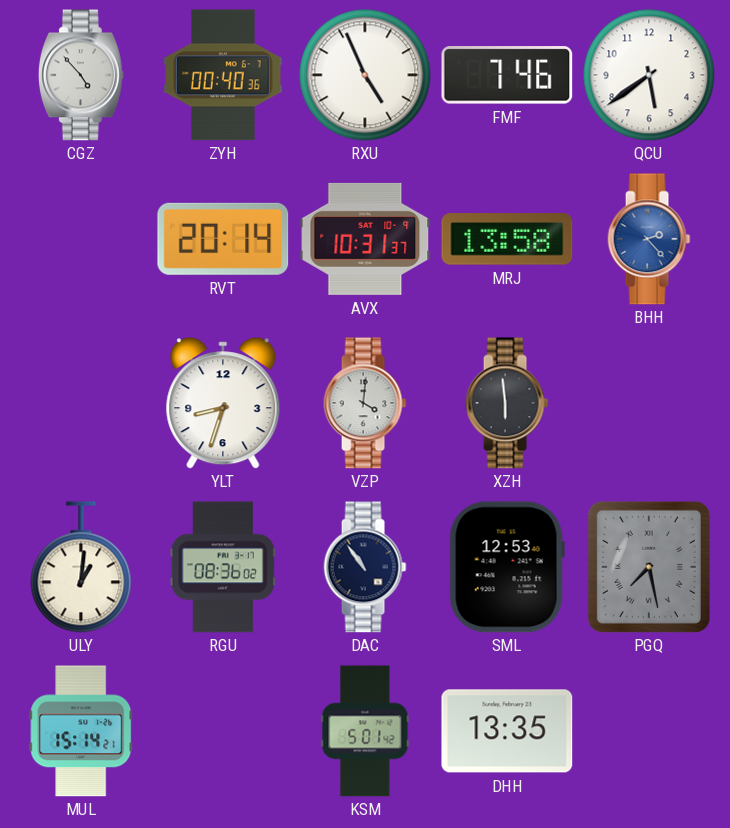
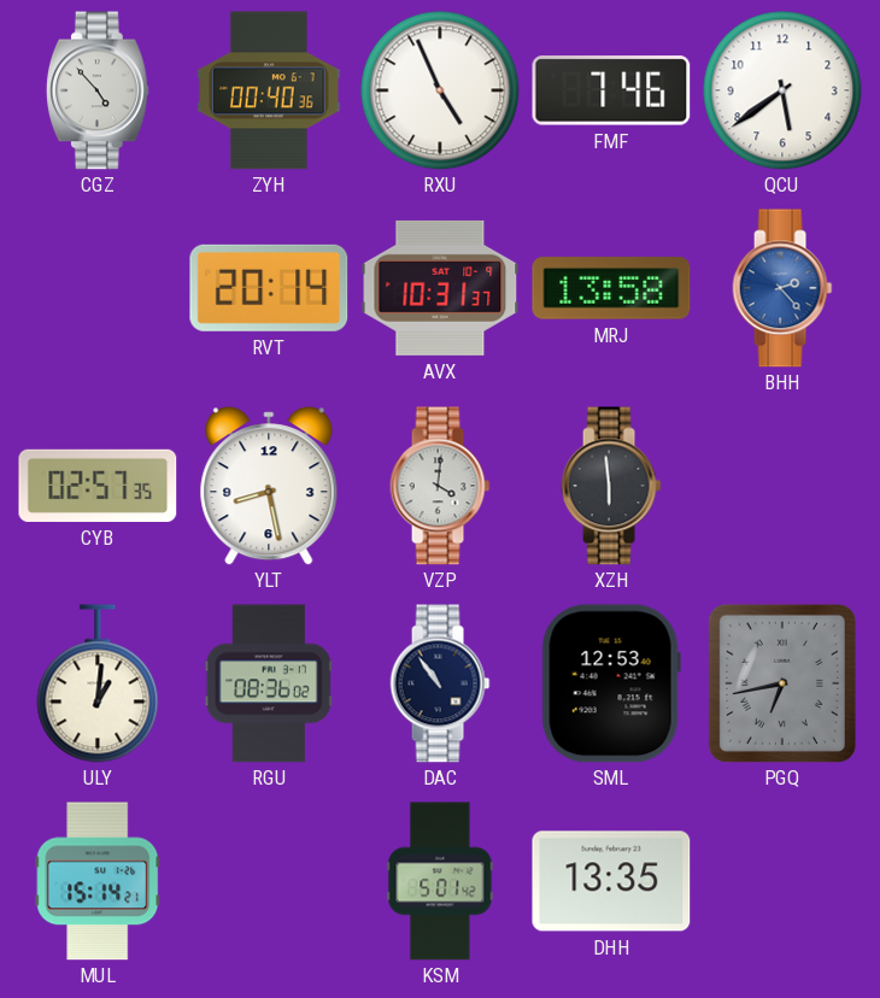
CYB: none -> 02:57
YLT: 8:33 -> 8:28
PGQ: 7:28 -> 6:43
